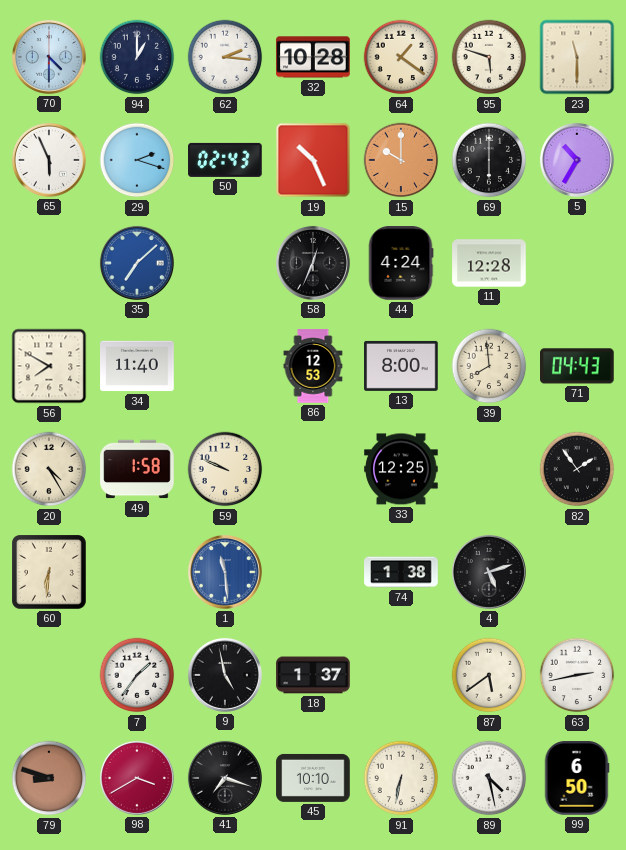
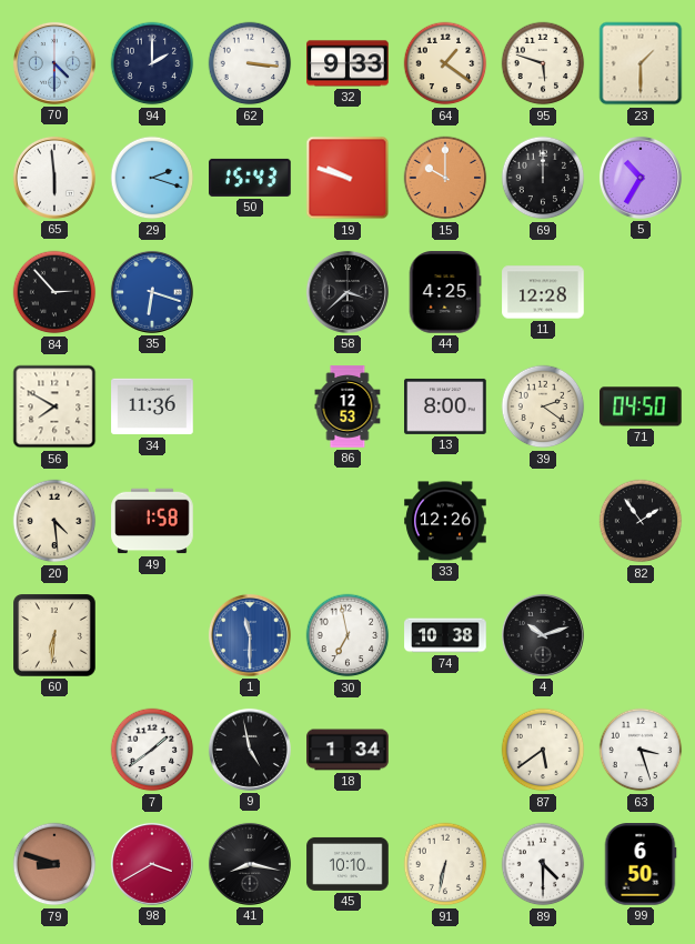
94: 1:00 -> 2:00
62: 2:16 -> 3:16
32: 10:28 -> 9:33
23: 11:30 -> 1:30
65: 5:56 -> 5:59
50: 02:43 -> 15:43
19: 10:26 -> 9:48
69: 6:00 -> 12:00
84: none -> 2:53
35: 7:08 -> 6:18
58: 12:34 -> 3:38
44: 4:24 -> 4:25
34: 11:40 -> 11:36
39: 7:59 -> 2:21
71: 04:43 -> 04:50
20: 4:25 -> 4:29
59: 9:49 -> none
33: 12:25 -> 12:26
1: 11:29 -> 11:30
30: none -> 6:58
74: 1:38 -> 10:38
4: 5:12 -> 10:12
7: 1:36 -> 1:39
18: 1:37 -> 1:34
63: 2:43 -> 3:27
41: 7:18 -> 8:17
89: 4:28 -> 4:30
